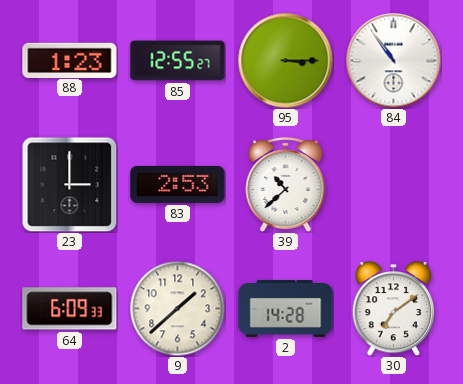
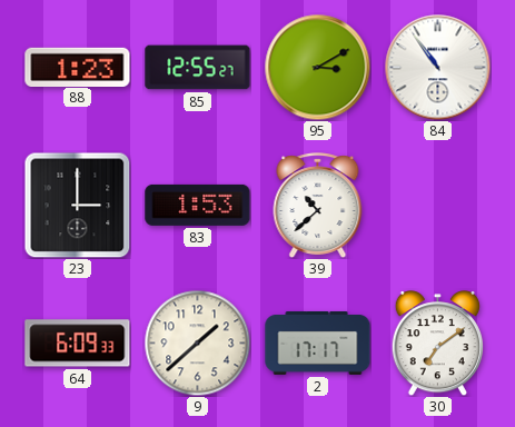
95: 3:15 -> 3:10
83: 2:53 -> 1:53
2: 14:28 -> 17:17
